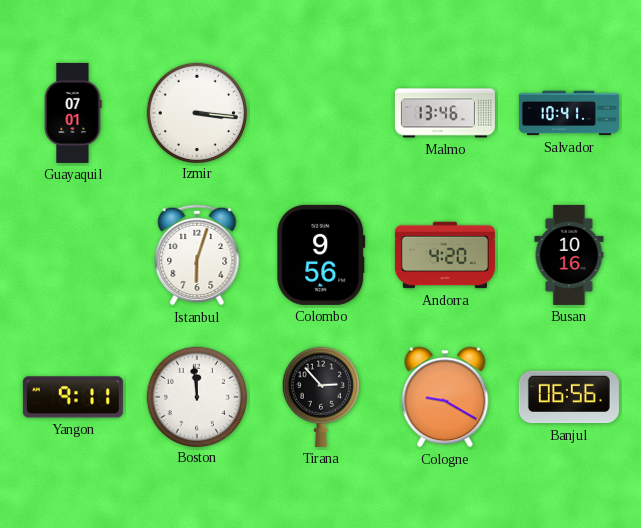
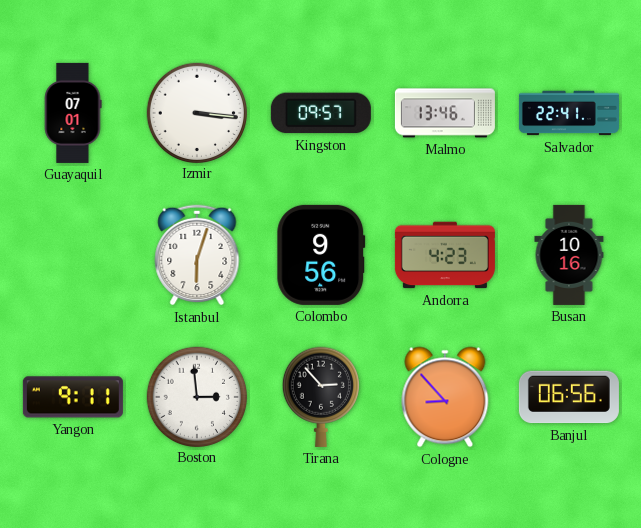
Kingston: none -> 09:57
Salvador: 10:41 -> 22:41
Andorra: 4:20 -> 4:23
Boston: 11:59 -> 2:59
Cologne: 9:20 -> 8:53
